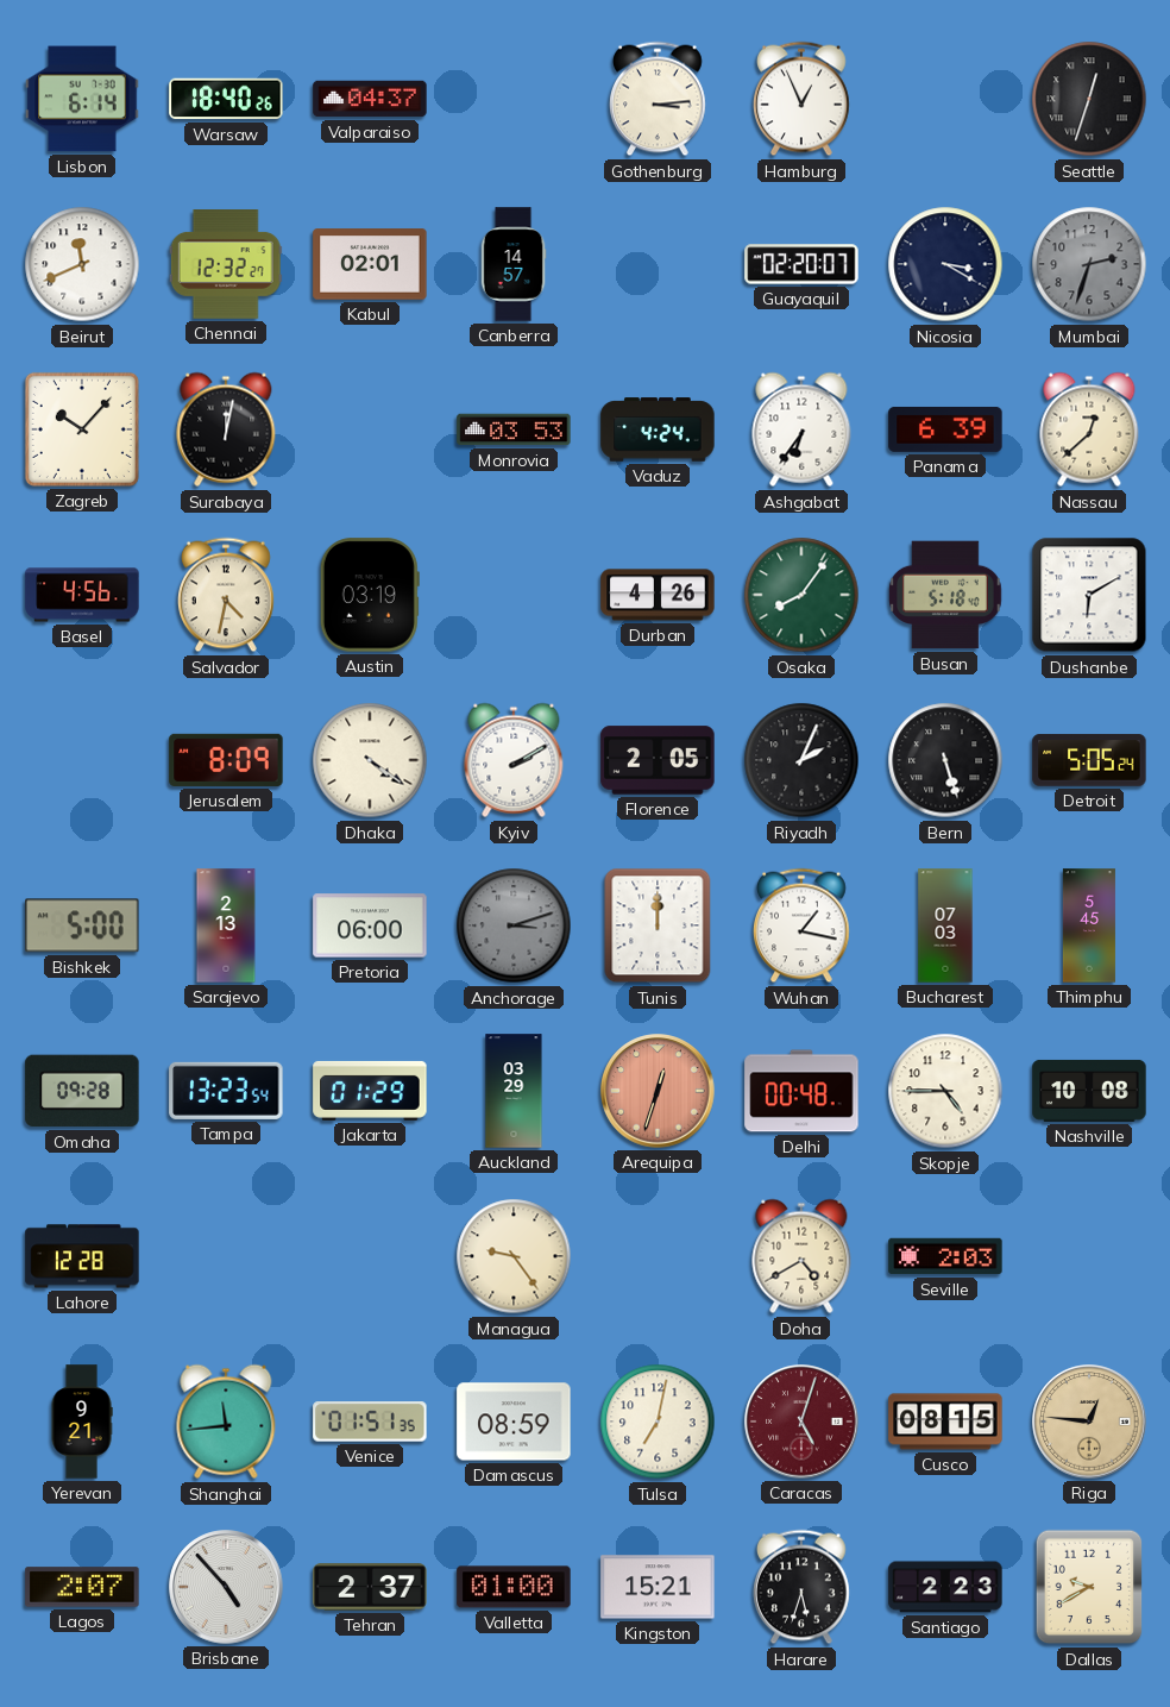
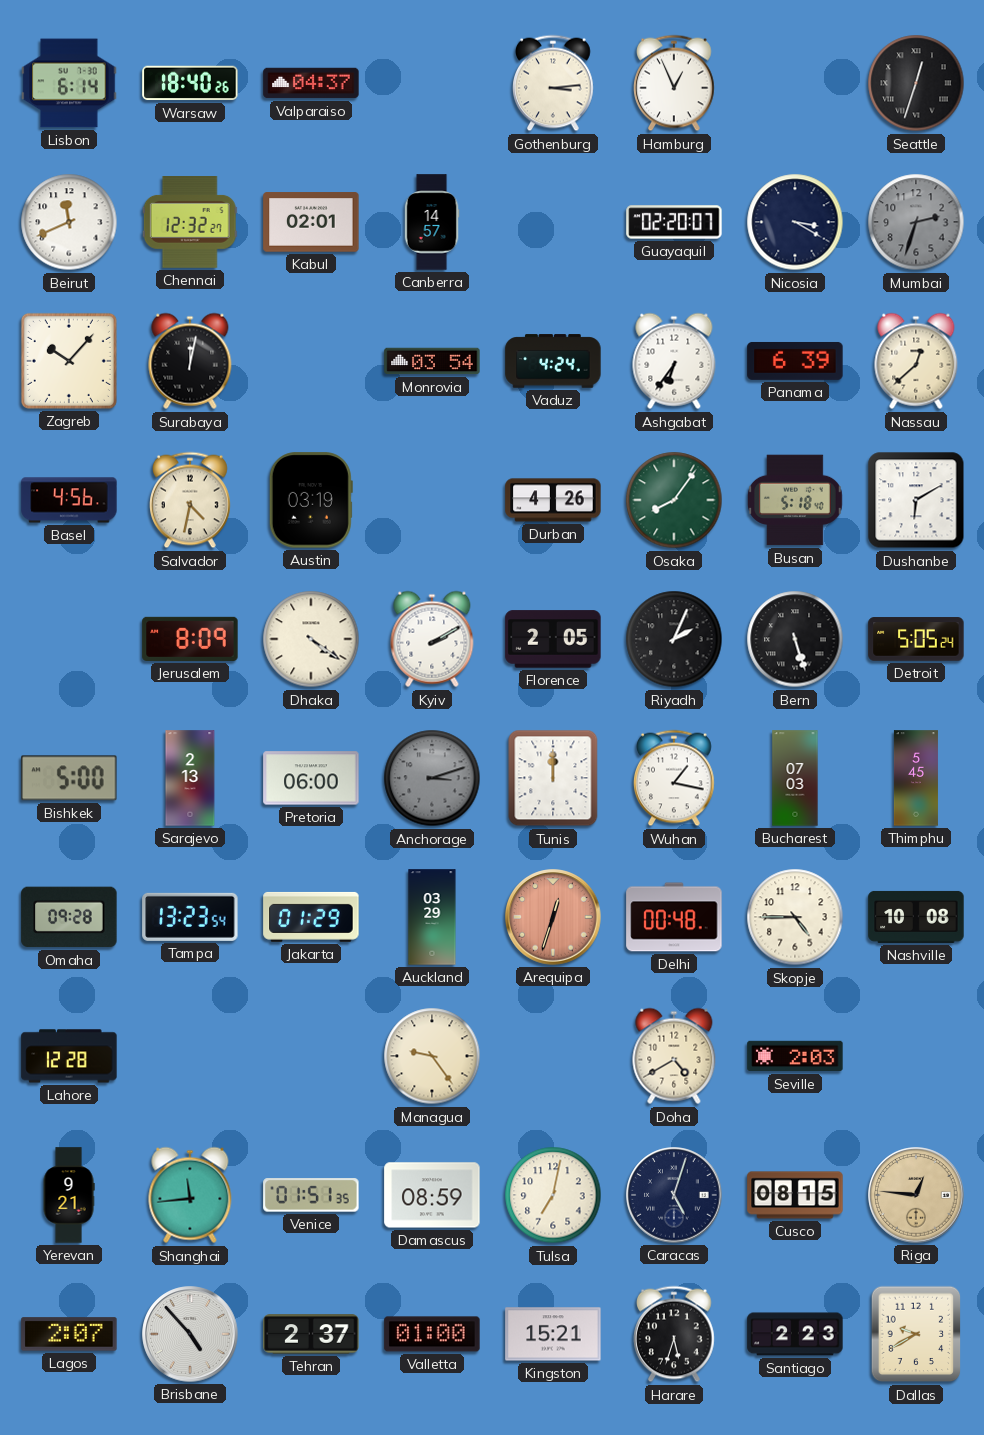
Monrovia: 03:53 -> 03:54
Caracas dial: burgundy -> navy
